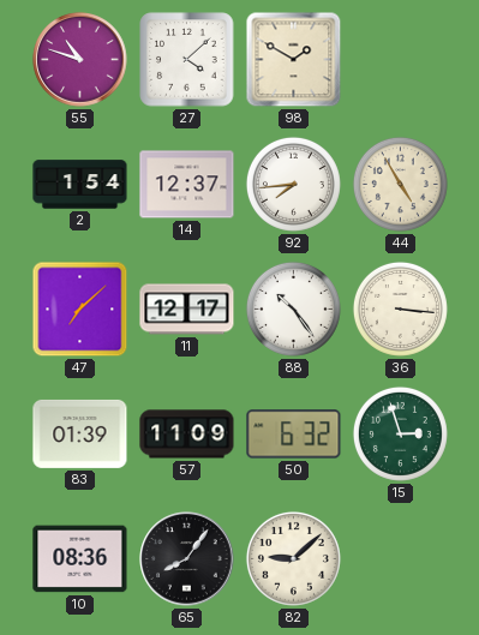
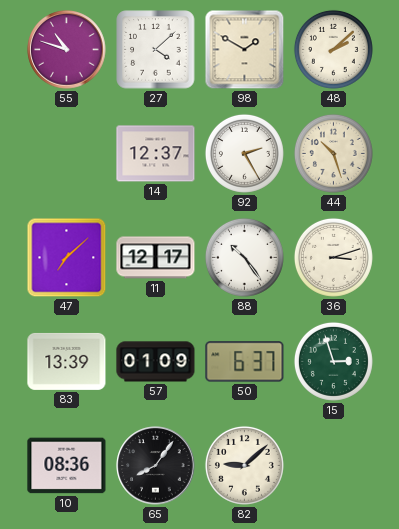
48: none -> 2:08
2: 1:54 -> none
92: 7:44 -> 2:25
44: 4:55 -> 10:27
36: 3:16 -> 3:12
83: 01:39 -> 13:39
57: 11:09 -> 01:09
50: 6:32 -> 6:37
